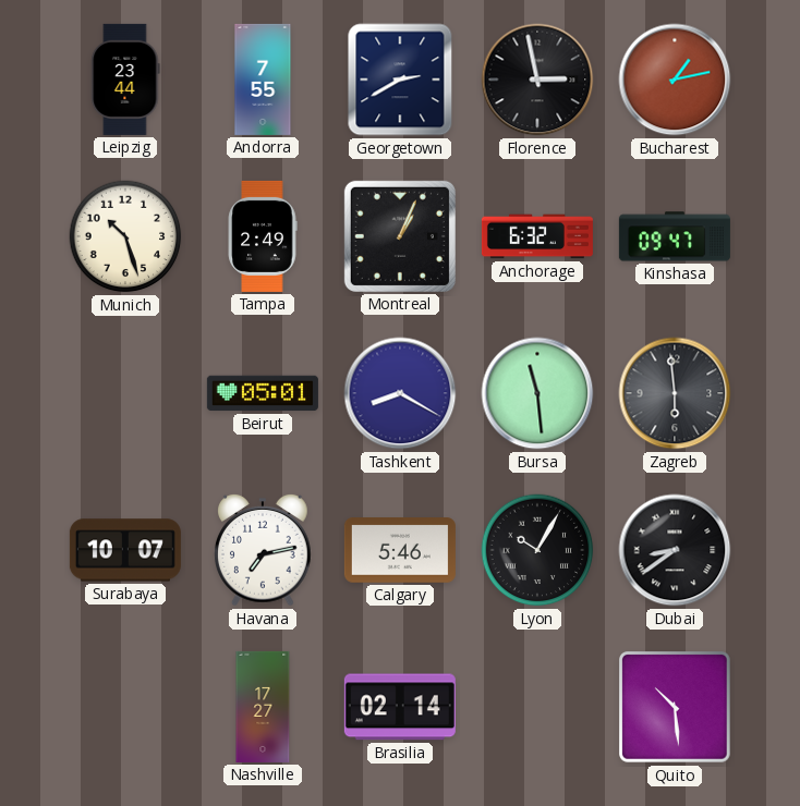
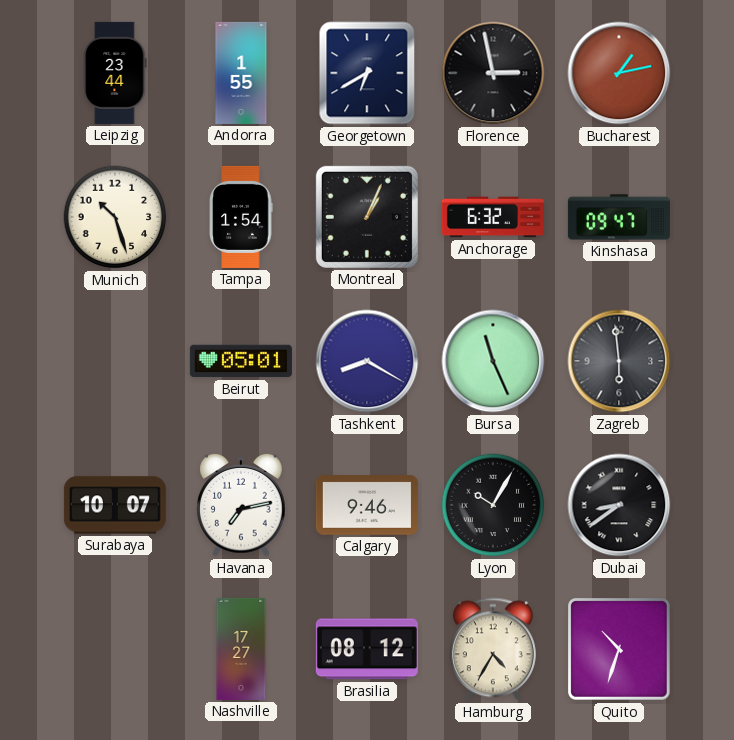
Andorra: 7:55 -> 1:55
Georgetown: 2:40 -> 6:40
Tampa: 2:49 -> 1:54
Bursa: 11:29 -> 11:26
Calgary: 5:46 -> 9:46
Brasilia: 02:14 -> 08:12
Hamburg: none -> 4:35
Quito: 10:29 -> 10:33
